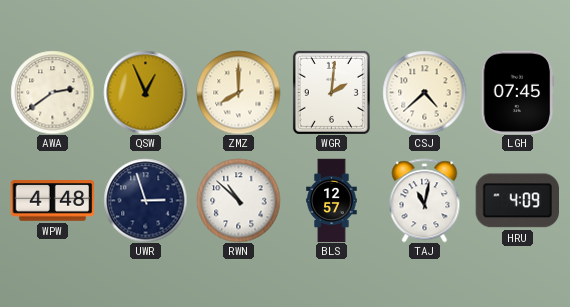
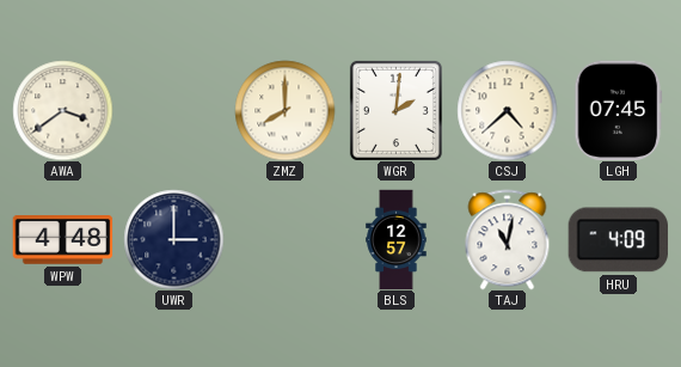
AWA: 2:39 -> 3:39
QSW: 12:56 -> none
UWR: 2:57 -> 3:00
RWN: 10:52 -> none
